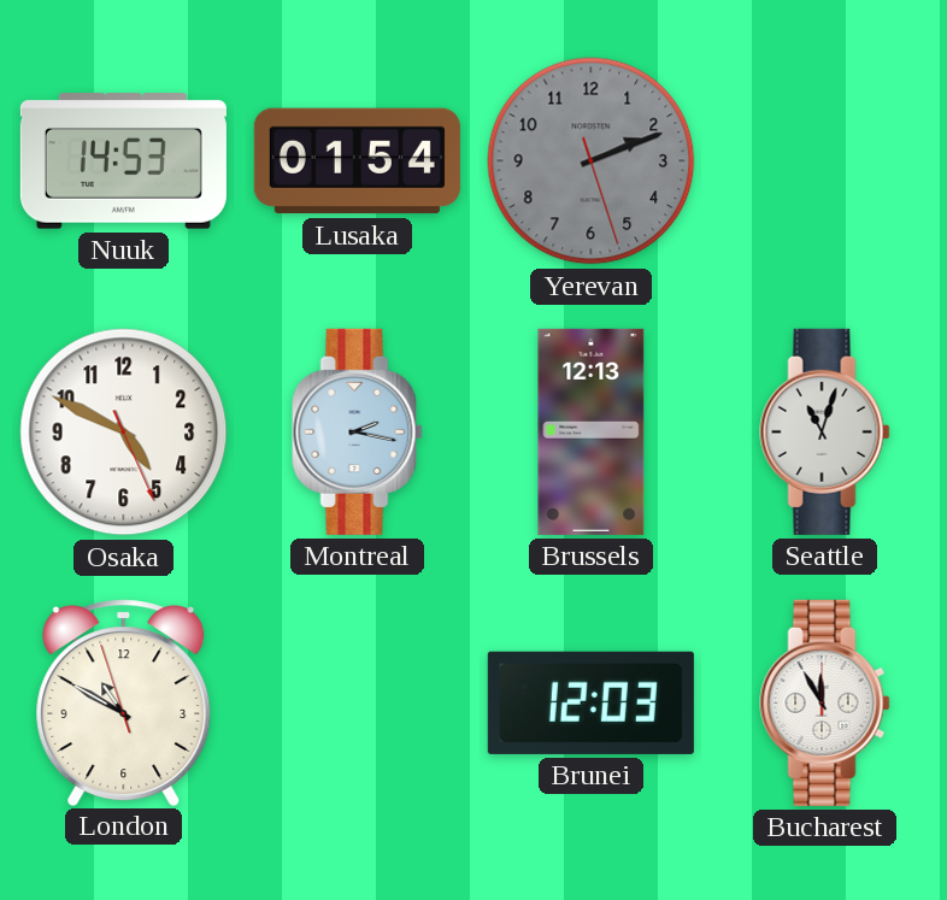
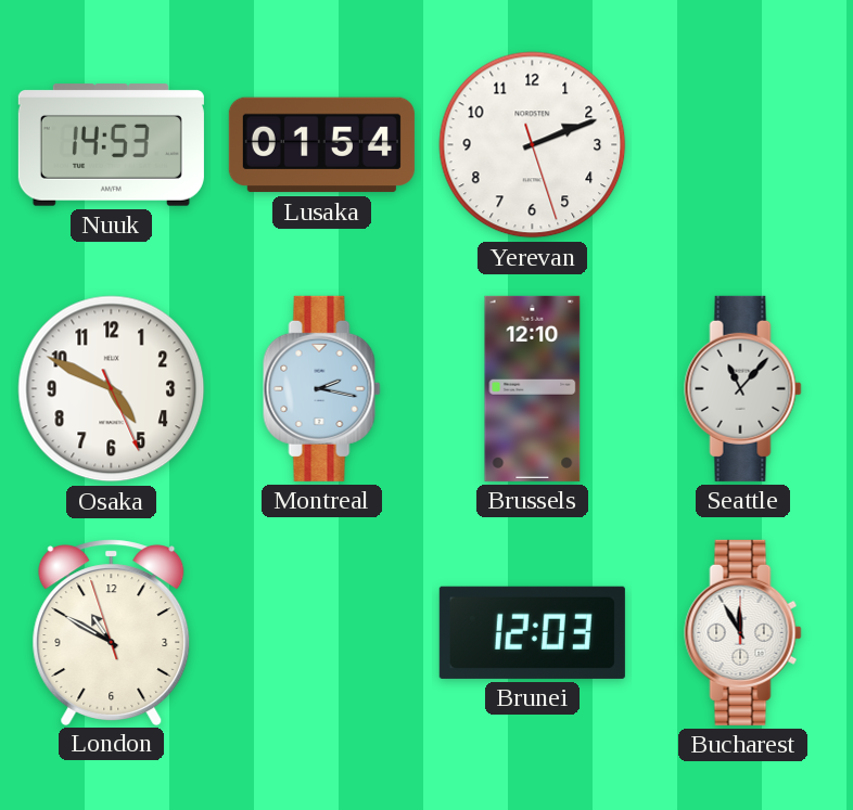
Yerevan dial: grey -> white
Brussels: 12:13 -> 12:10
Seattle: 11:03 -> 11:07
